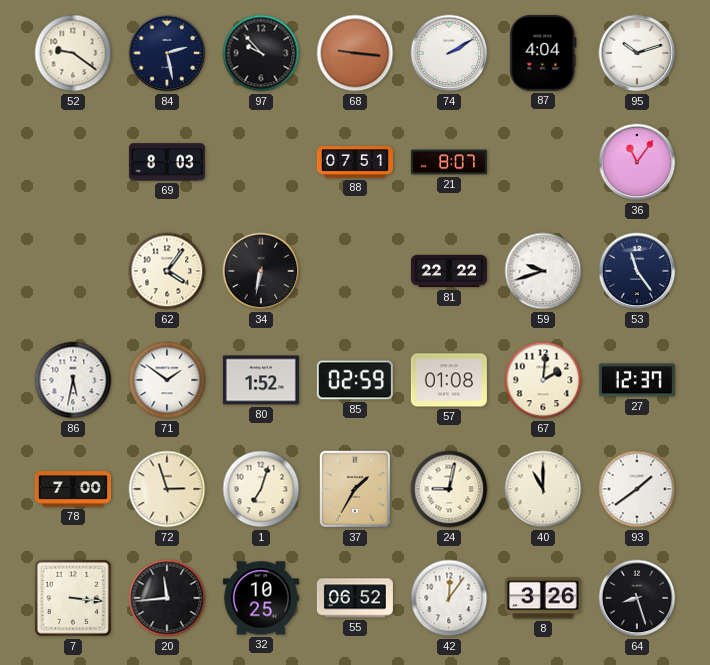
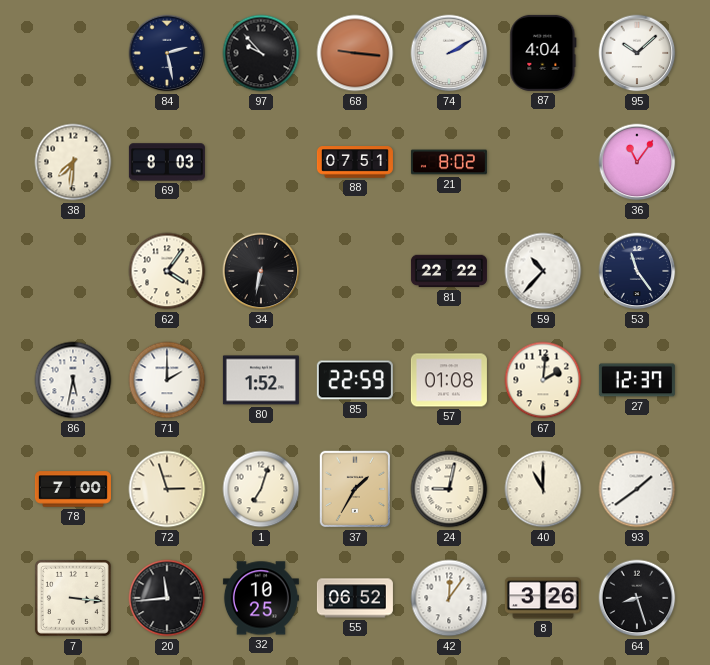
52: 9:21 -> none
95: 10:12 -> 10:08
38: none -> 7:31
21: 8:07 -> 8:02
59: 9:42 -> 10:37
71: 1:51 -> 2:00
85: 02:59 -> 22:59
